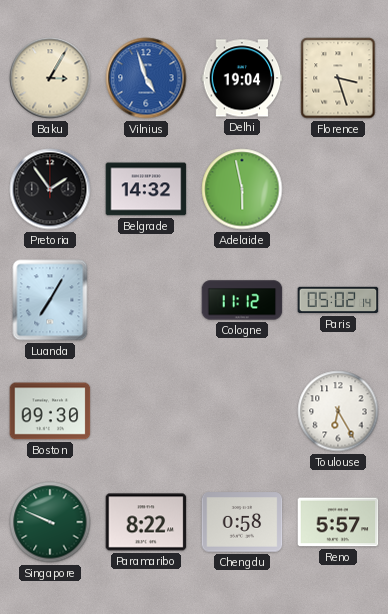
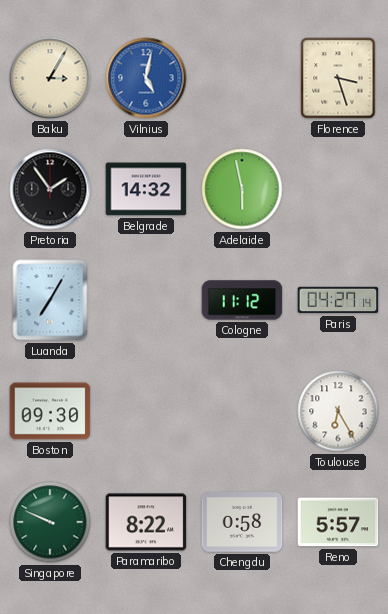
Vilnius: 4:57 -> 5:02
Delhi: 19:04 -> none
Paris: 05:02 -> 04:27
